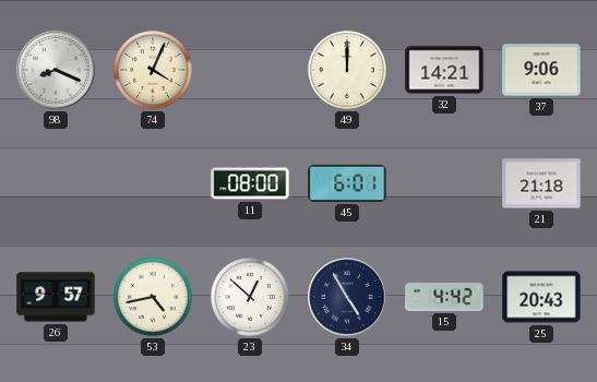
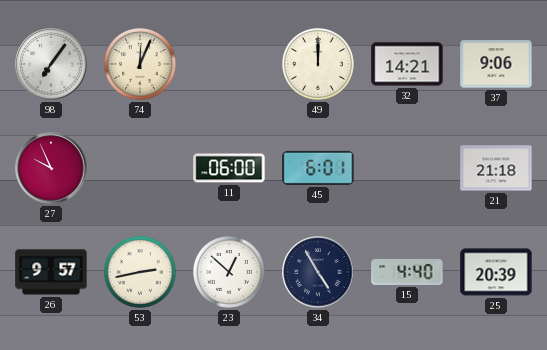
98: 8:19 -> 7:06
74: 4:04 -> 12:04
27: none -> 9:56
11: 08:00 -> 06:00
53: 4:43 -> 2:43
15: 4:42 -> 4:40
25: 20:43 -> 20:39
